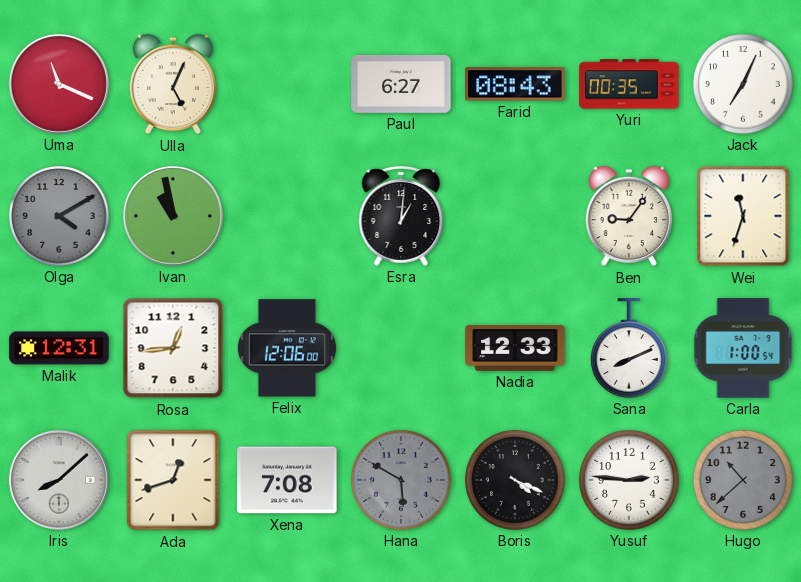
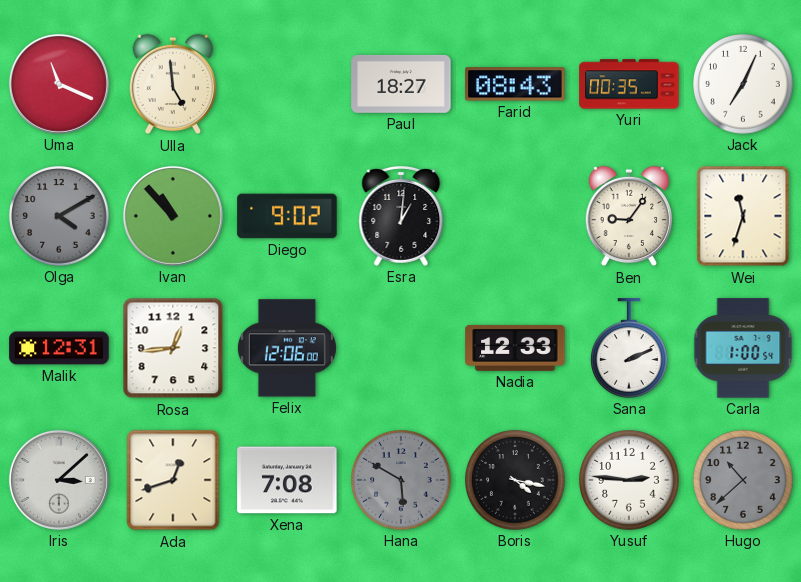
Ulla: 5:04 -> 4:59
Paul: 6:27 -> 18:27
Ivan: 10:58 -> 10:53
Diego: none -> 9:02
Sana: 8:11 -> 2:11
Iris: 8:08 -> 3:08
Boris: 4:19 -> 4:17
